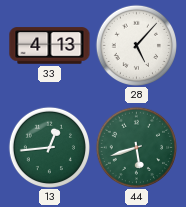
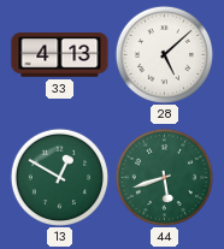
28: 5:07 -> 5:08
13: 12:44 -> 12:50
